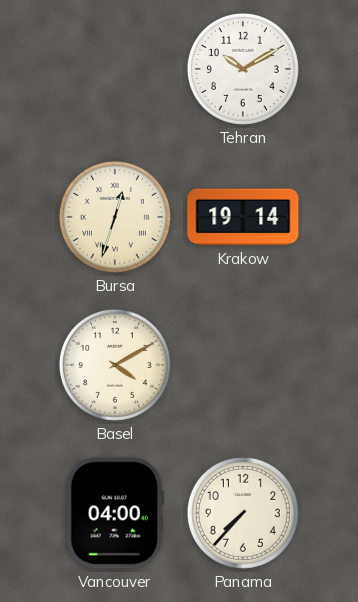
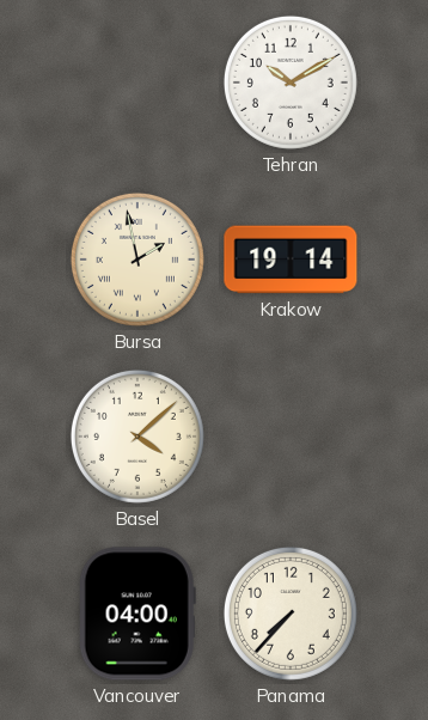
Bursa: 12:33 -> 1:58
Basel: 4:10 -> 4:08
